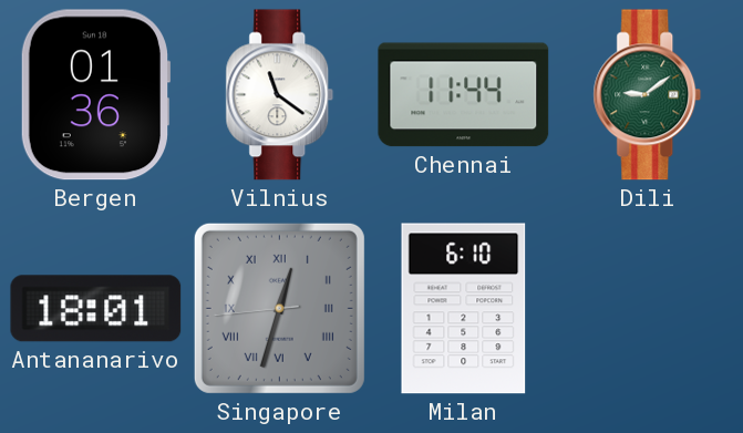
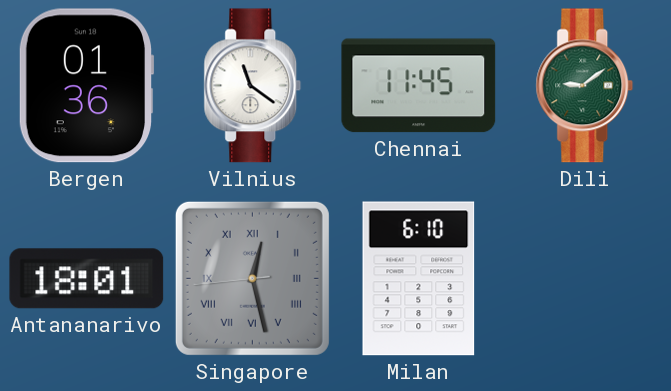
Chennai: 11:44 -> 11:45
Singapore: 12:32 -> 12:27
